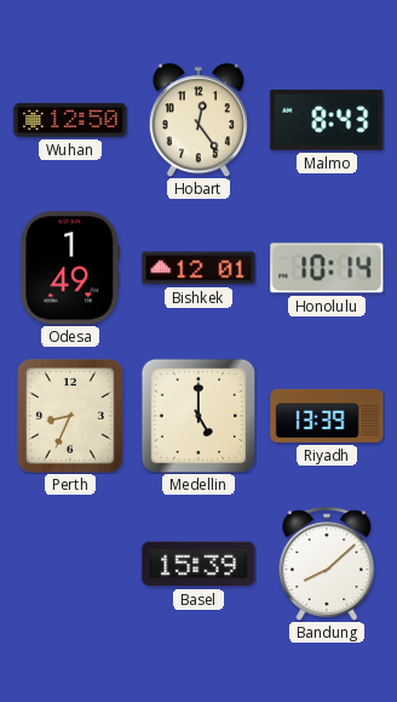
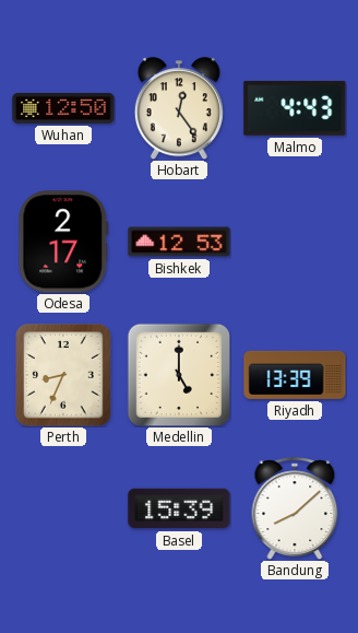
Malmo: 8:43 -> 4:43
Odesa: 1:49 -> 2:17
Bishkek: 12:01 -> 12:53
Honolulu: 10:14 -> none
